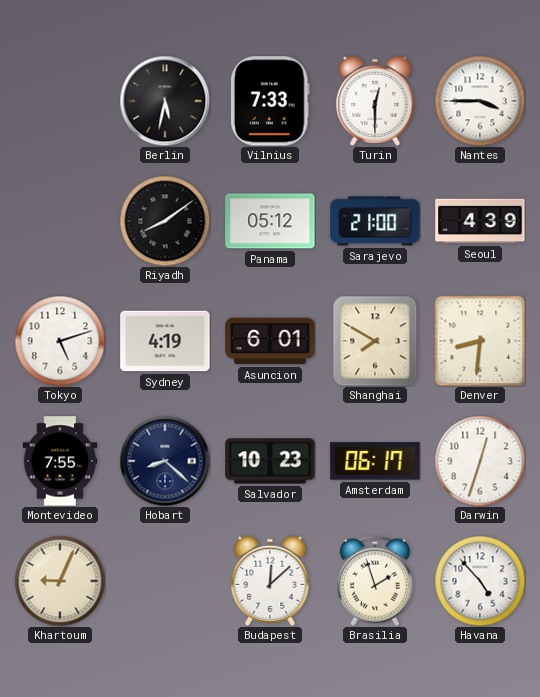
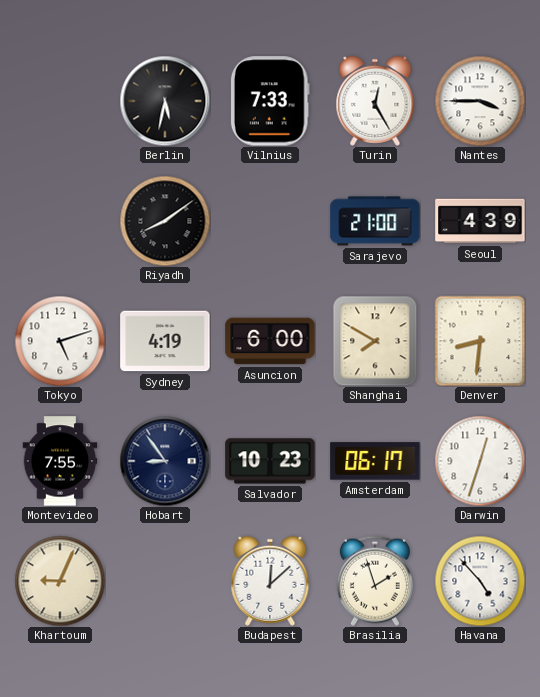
Turin: 12:30 -> 12:25
Panama: 05:12 -> none
Asuncion: 6:01 -> 6:00
Hobart: 8:22 -> 8:54
